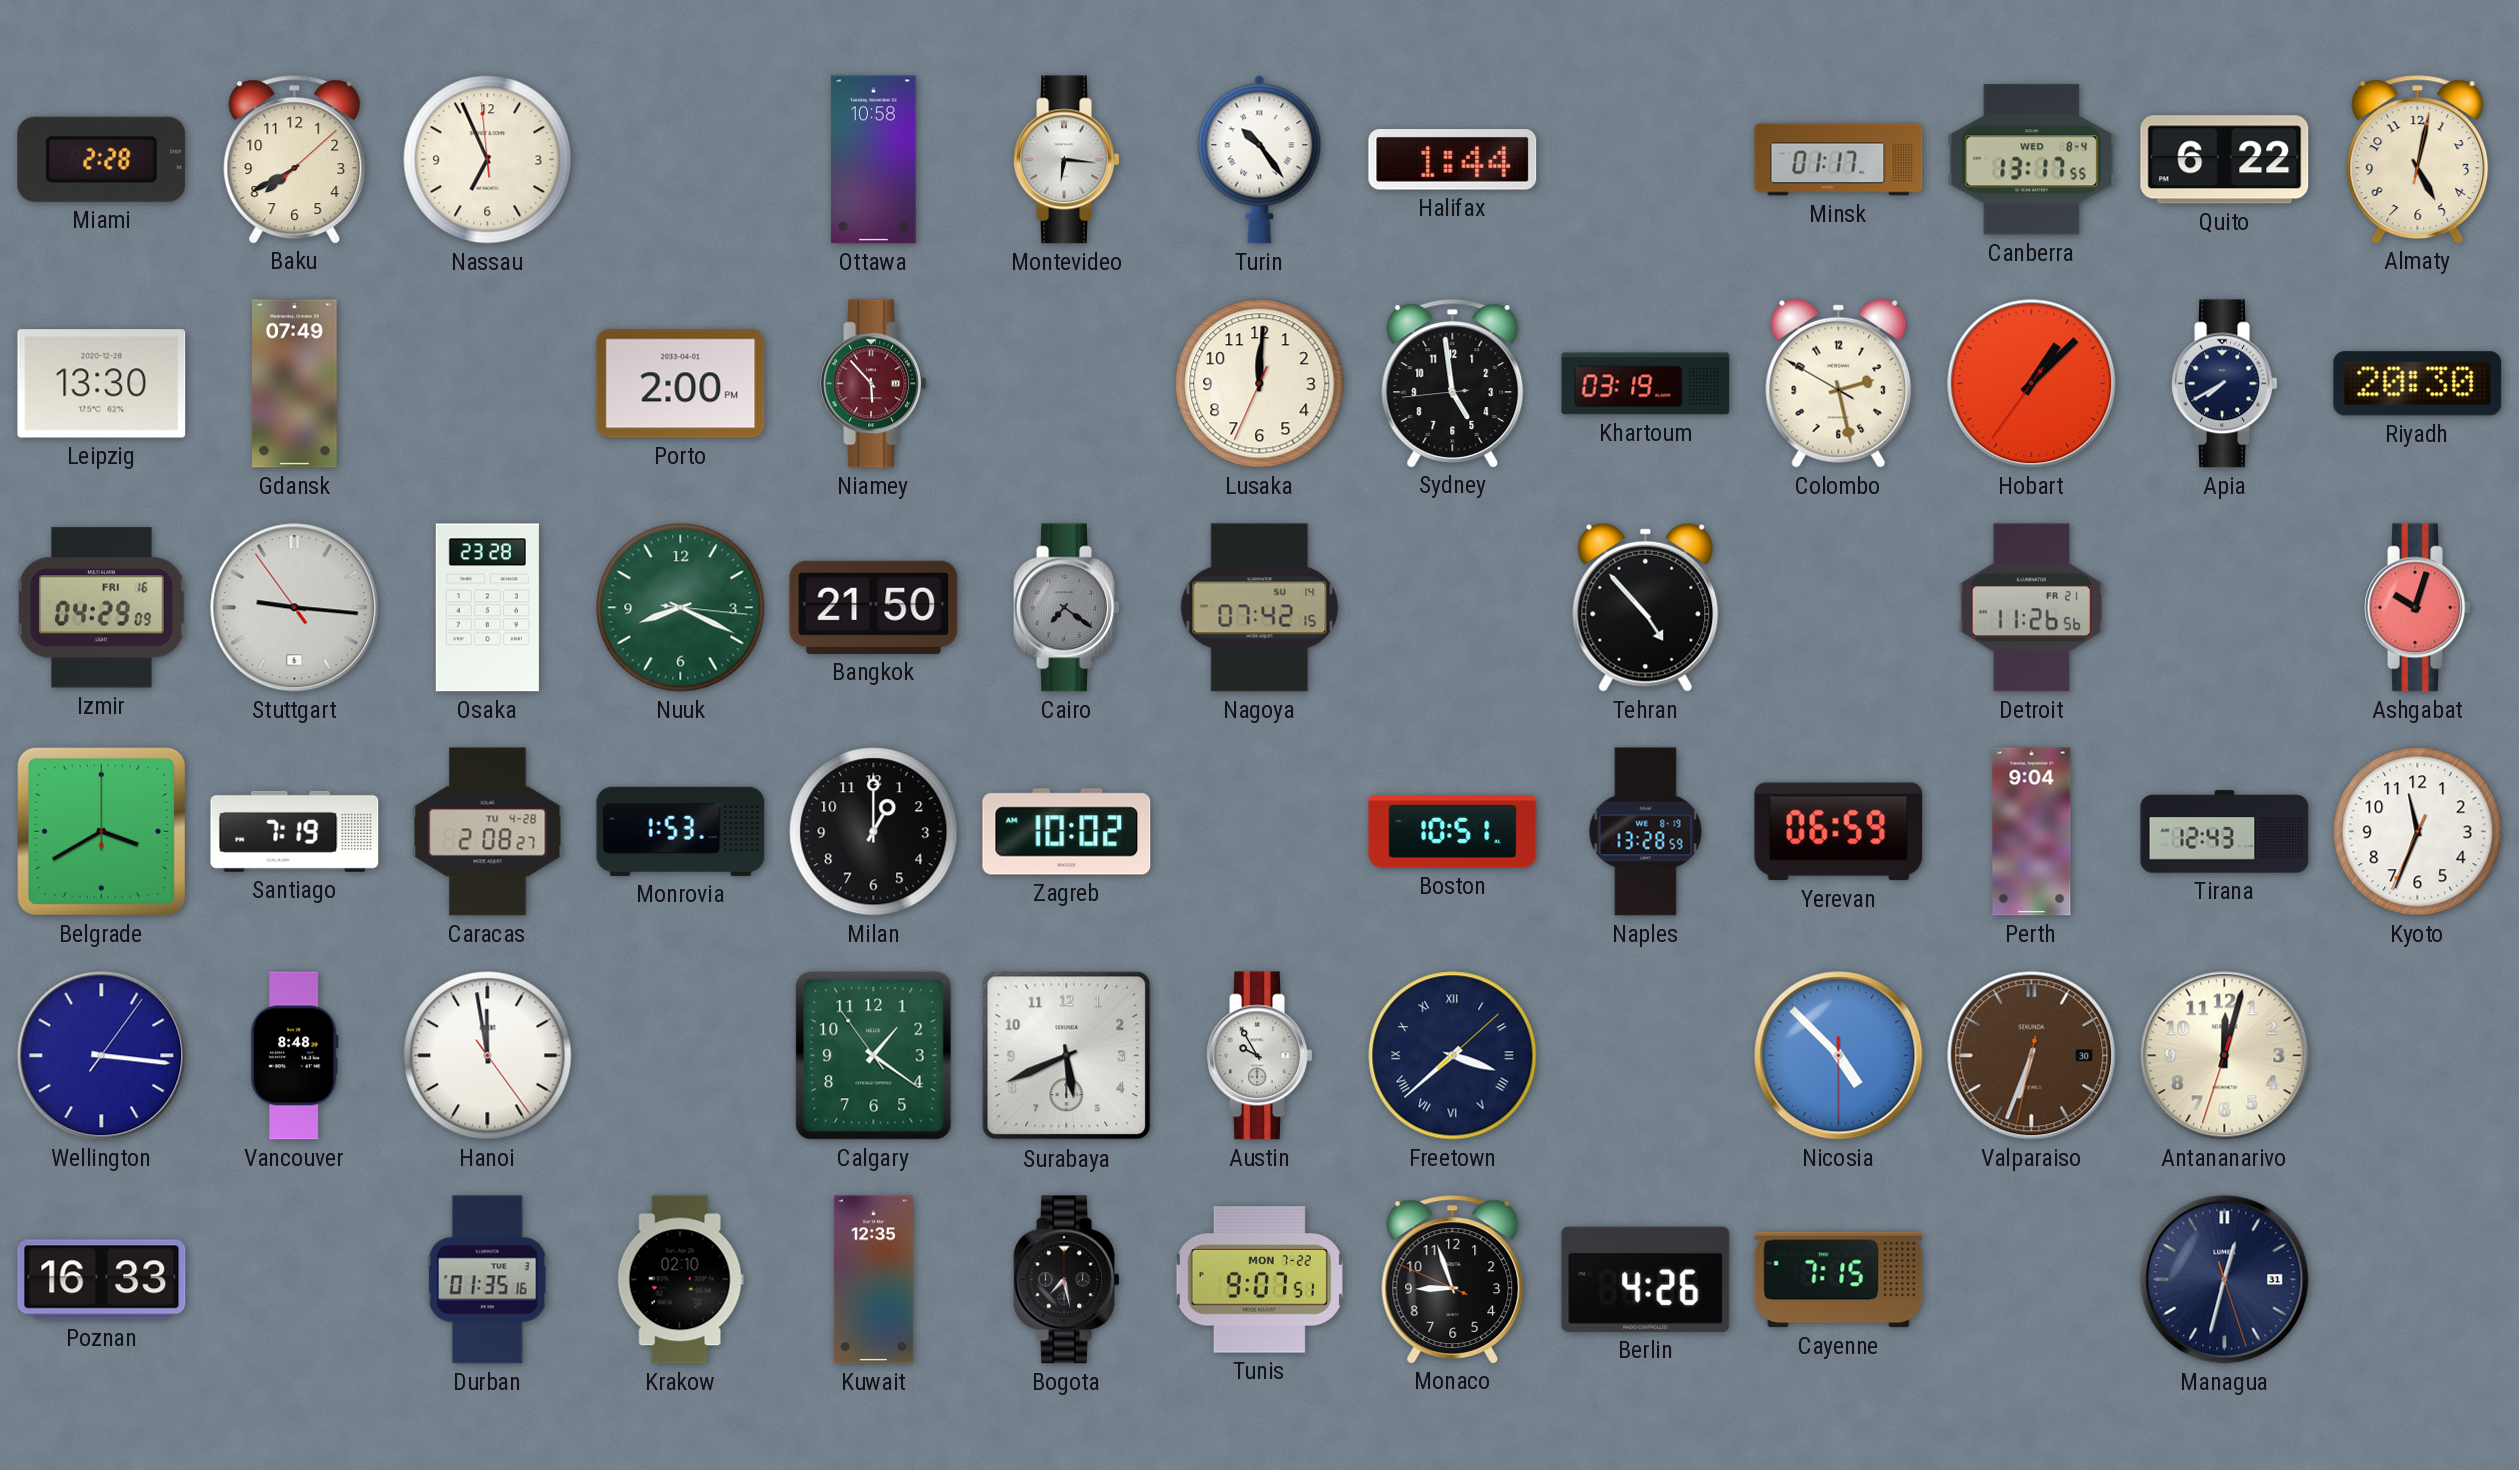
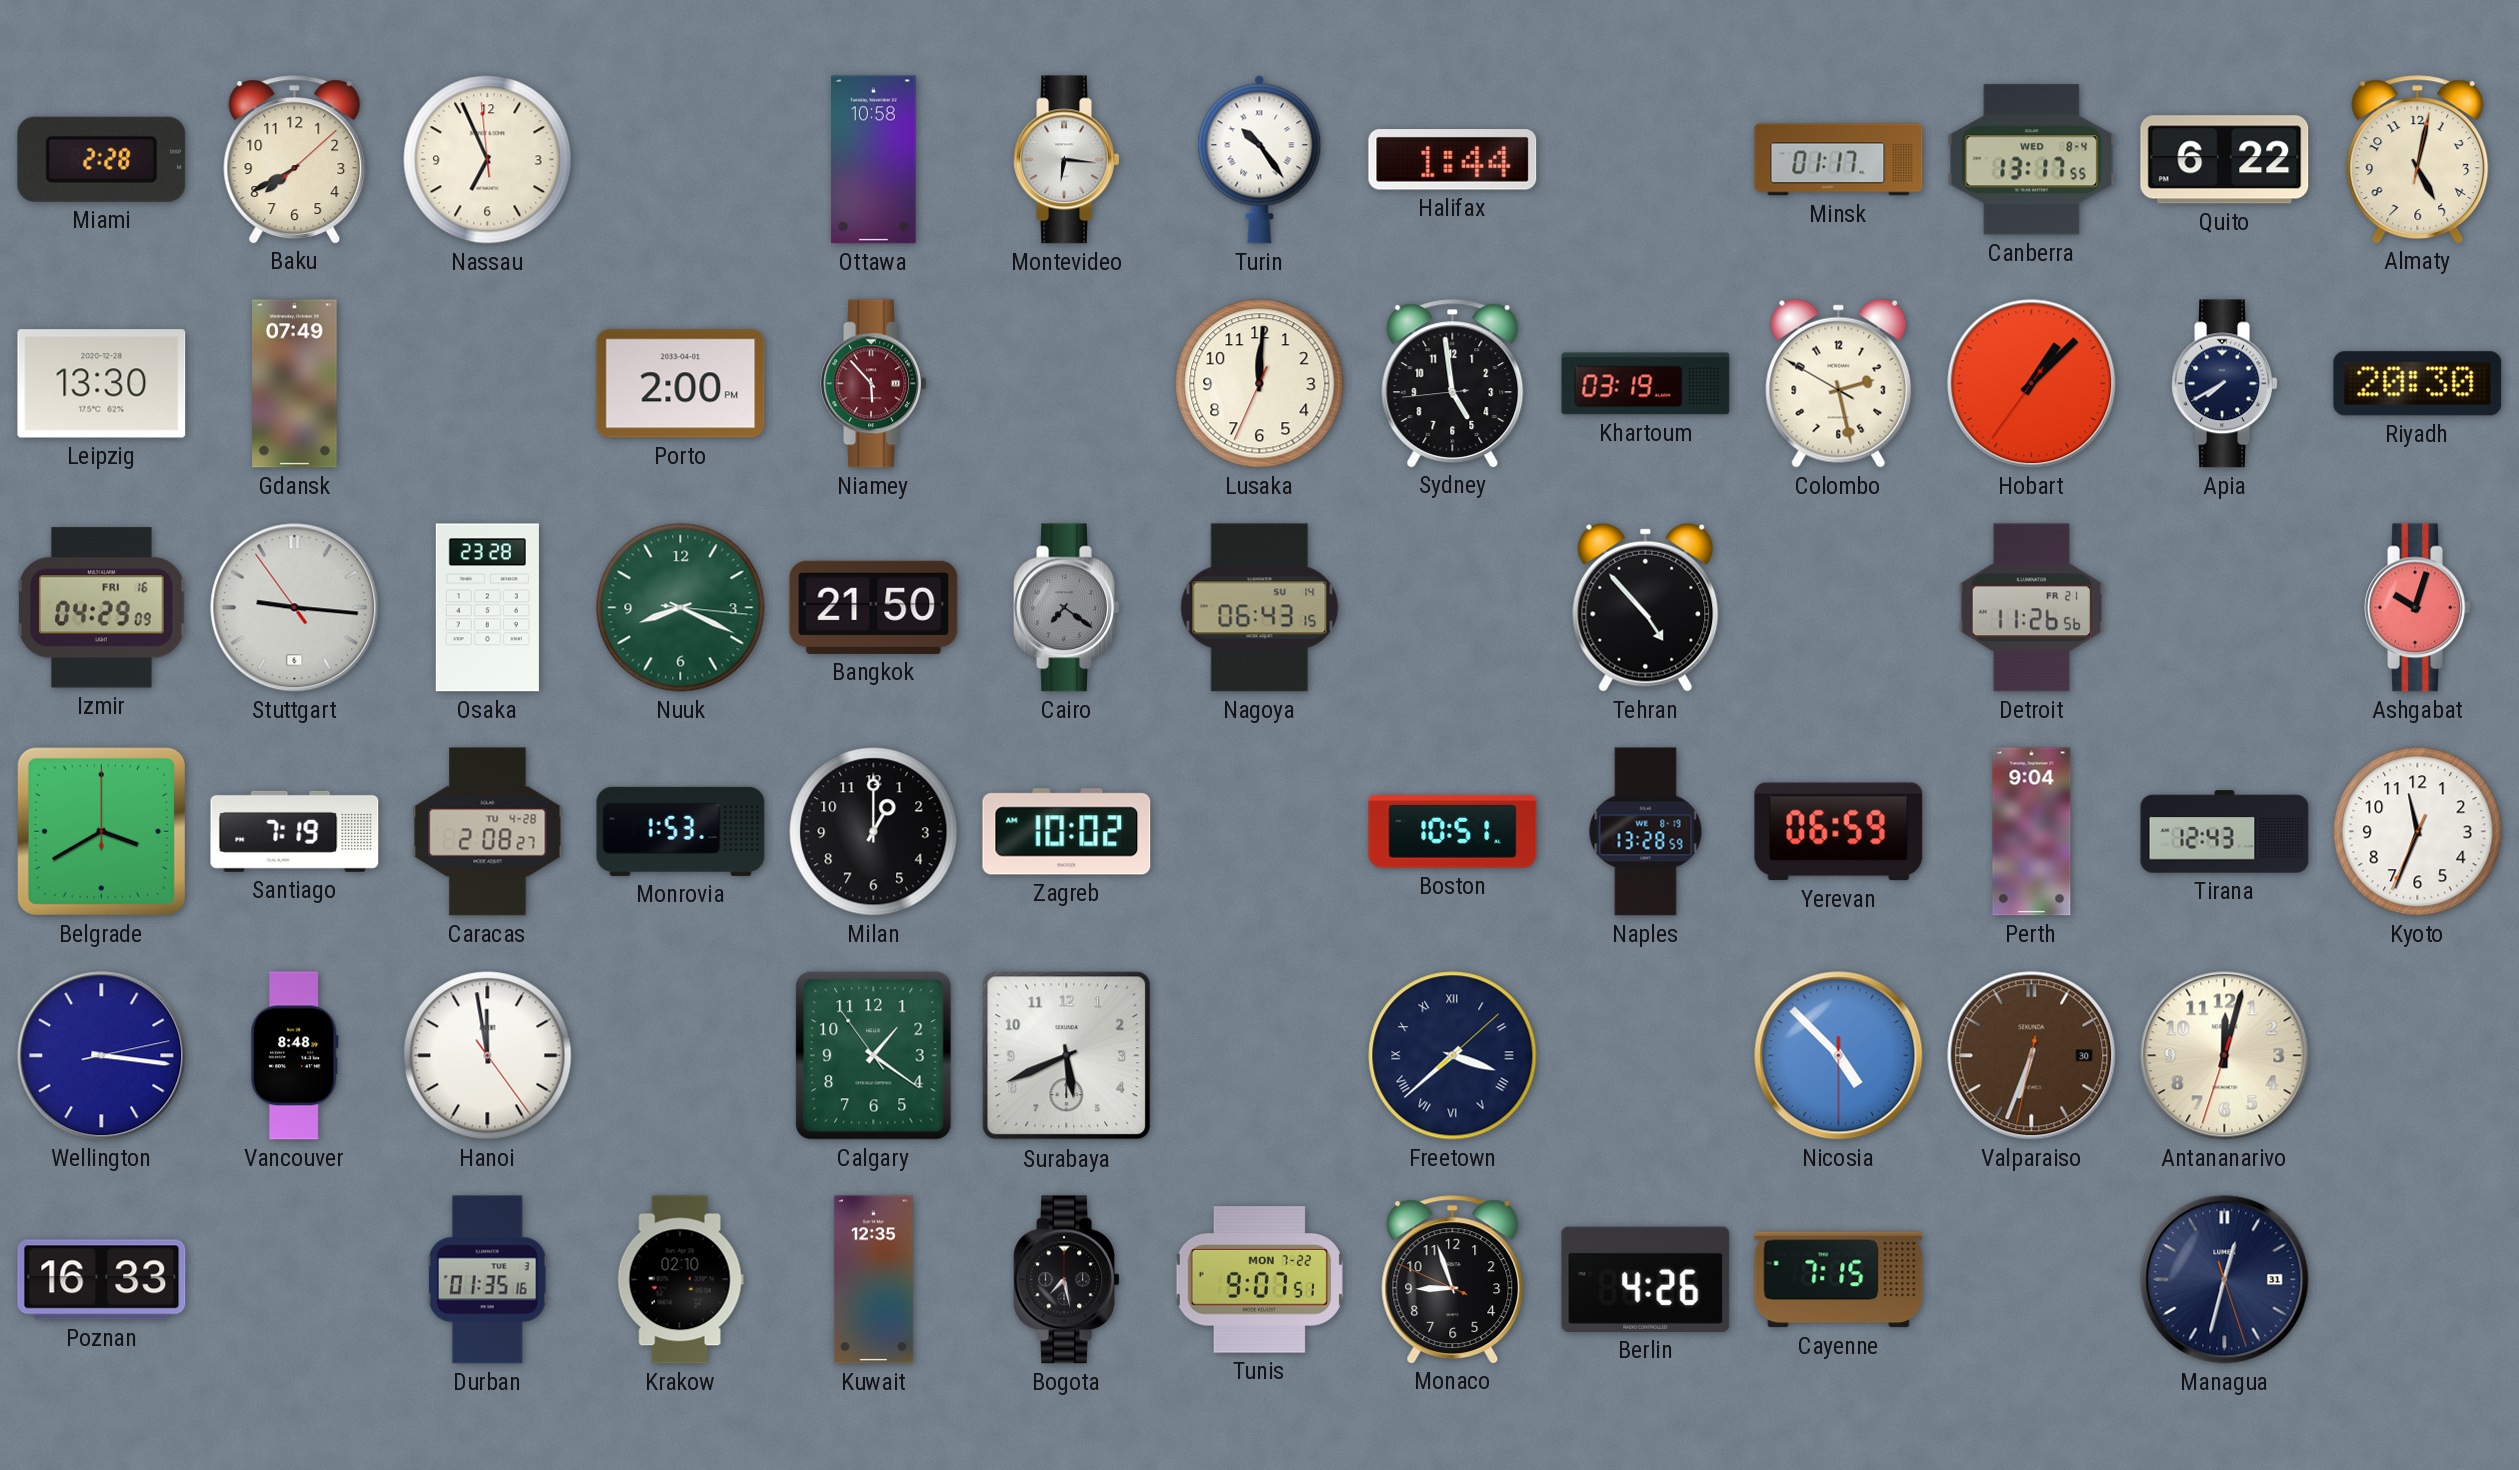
Nagoya: 07:42 -> 06:43
Wellington: 3:16:06 -> 3:16:13
Austin: 9:55 -> none
